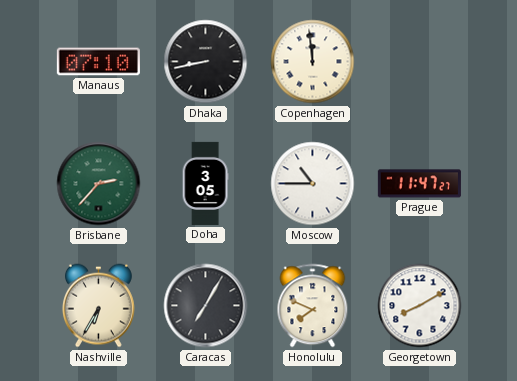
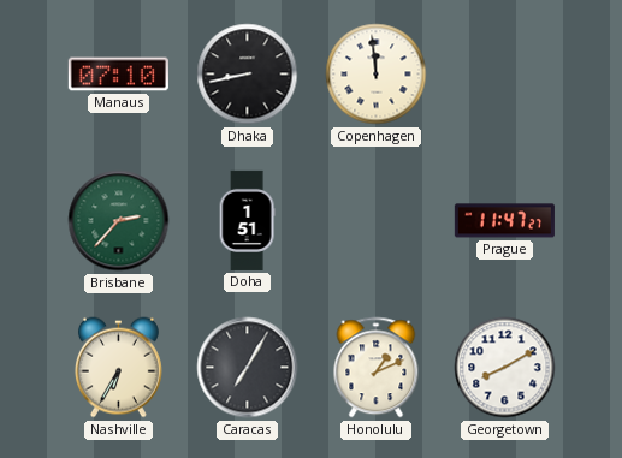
Doha: 3:05 -> 1:51
Moscow: 10:45 -> none
Honolulu: 7:49 -> 1:11
